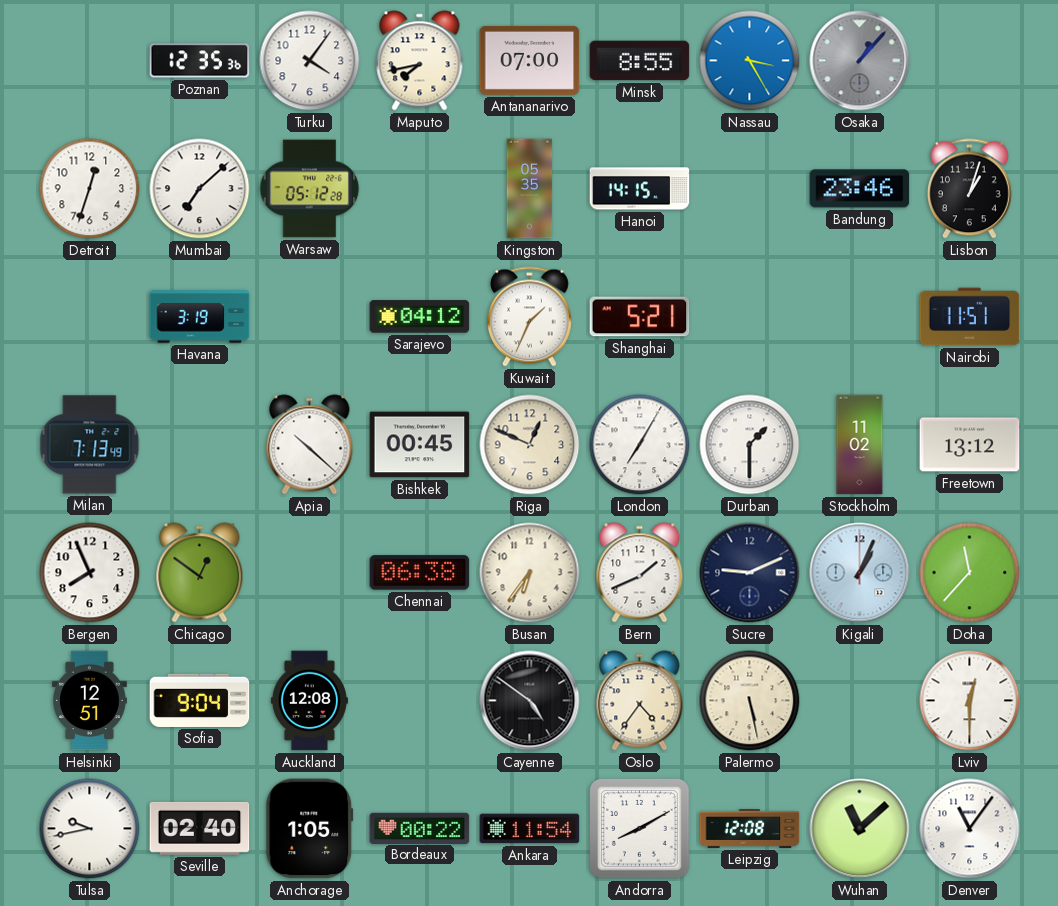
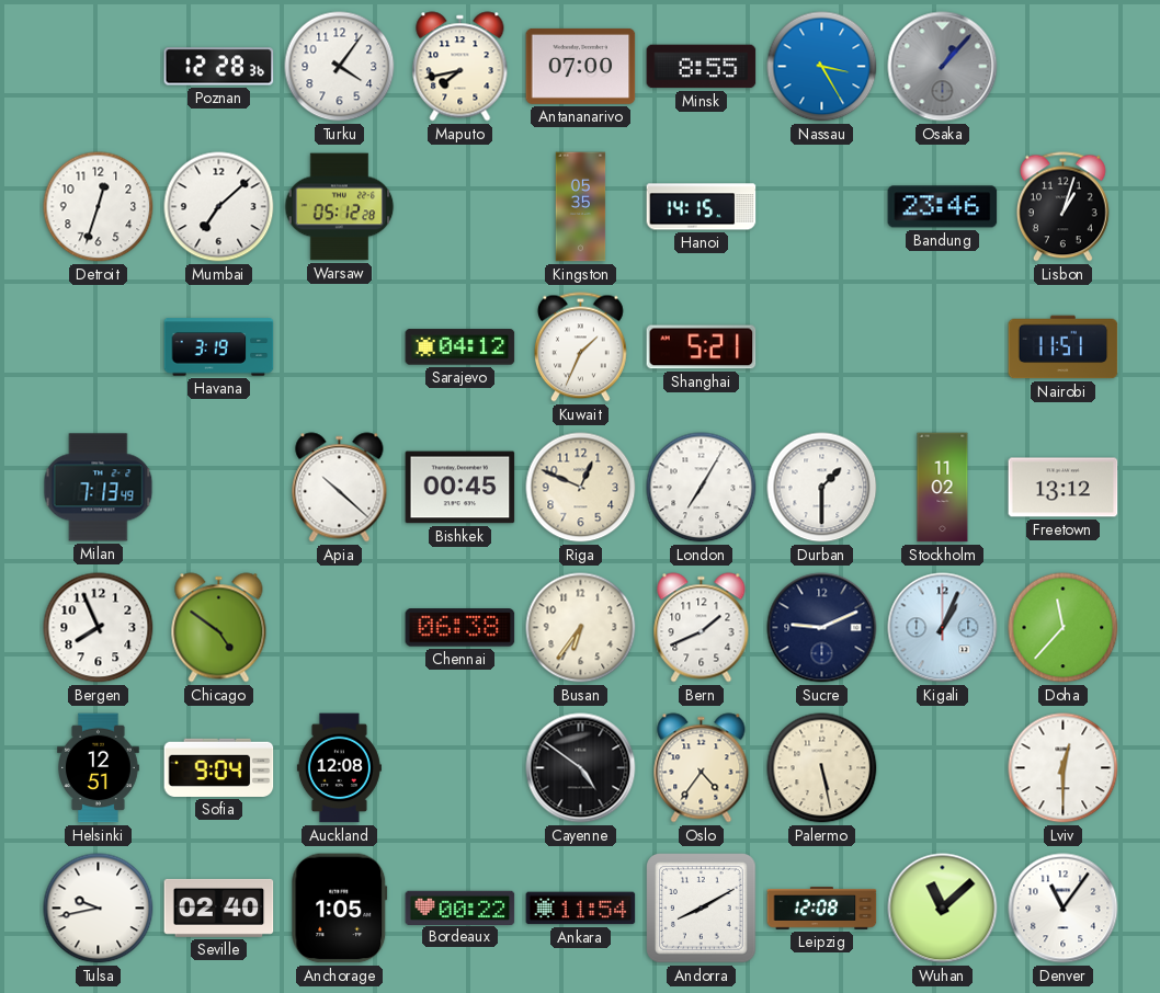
Poznan: 12:35 -> 12:28
Chicago: 12:51 -> 4:51
